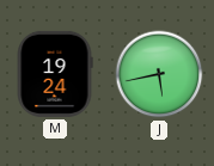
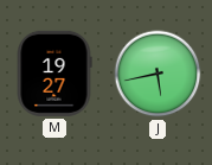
M: 19:24 -> 19:27
